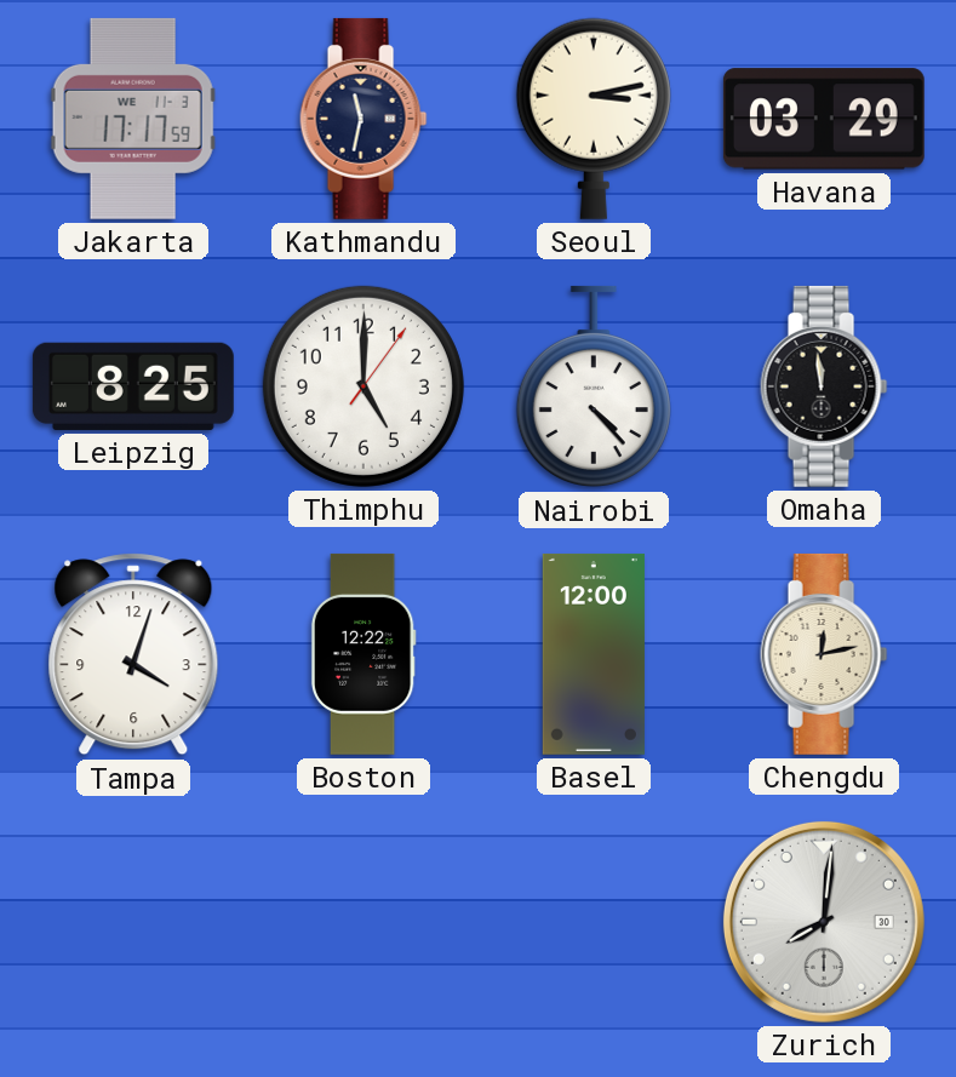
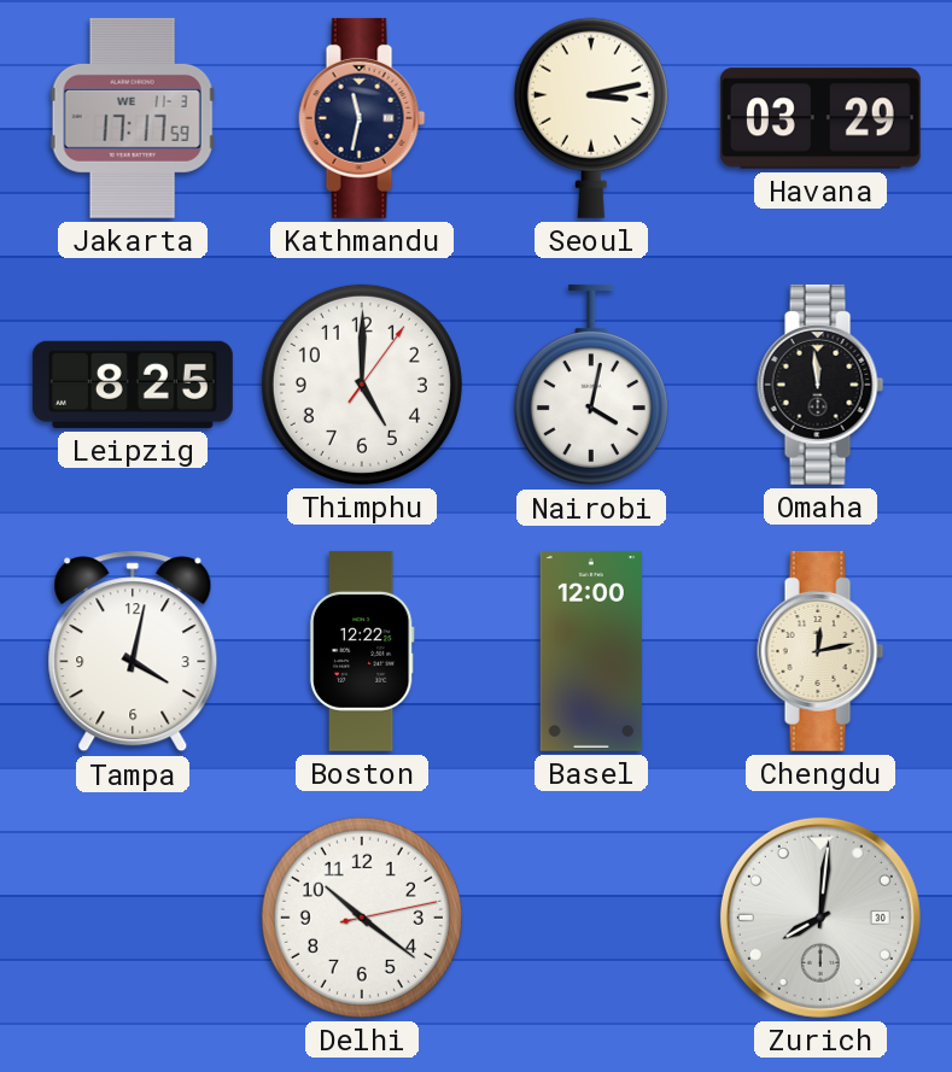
Nairobi: 4:23 -> 4:02
Tampa: 4:03 -> 4:02
Delhi: none -> 10:21
